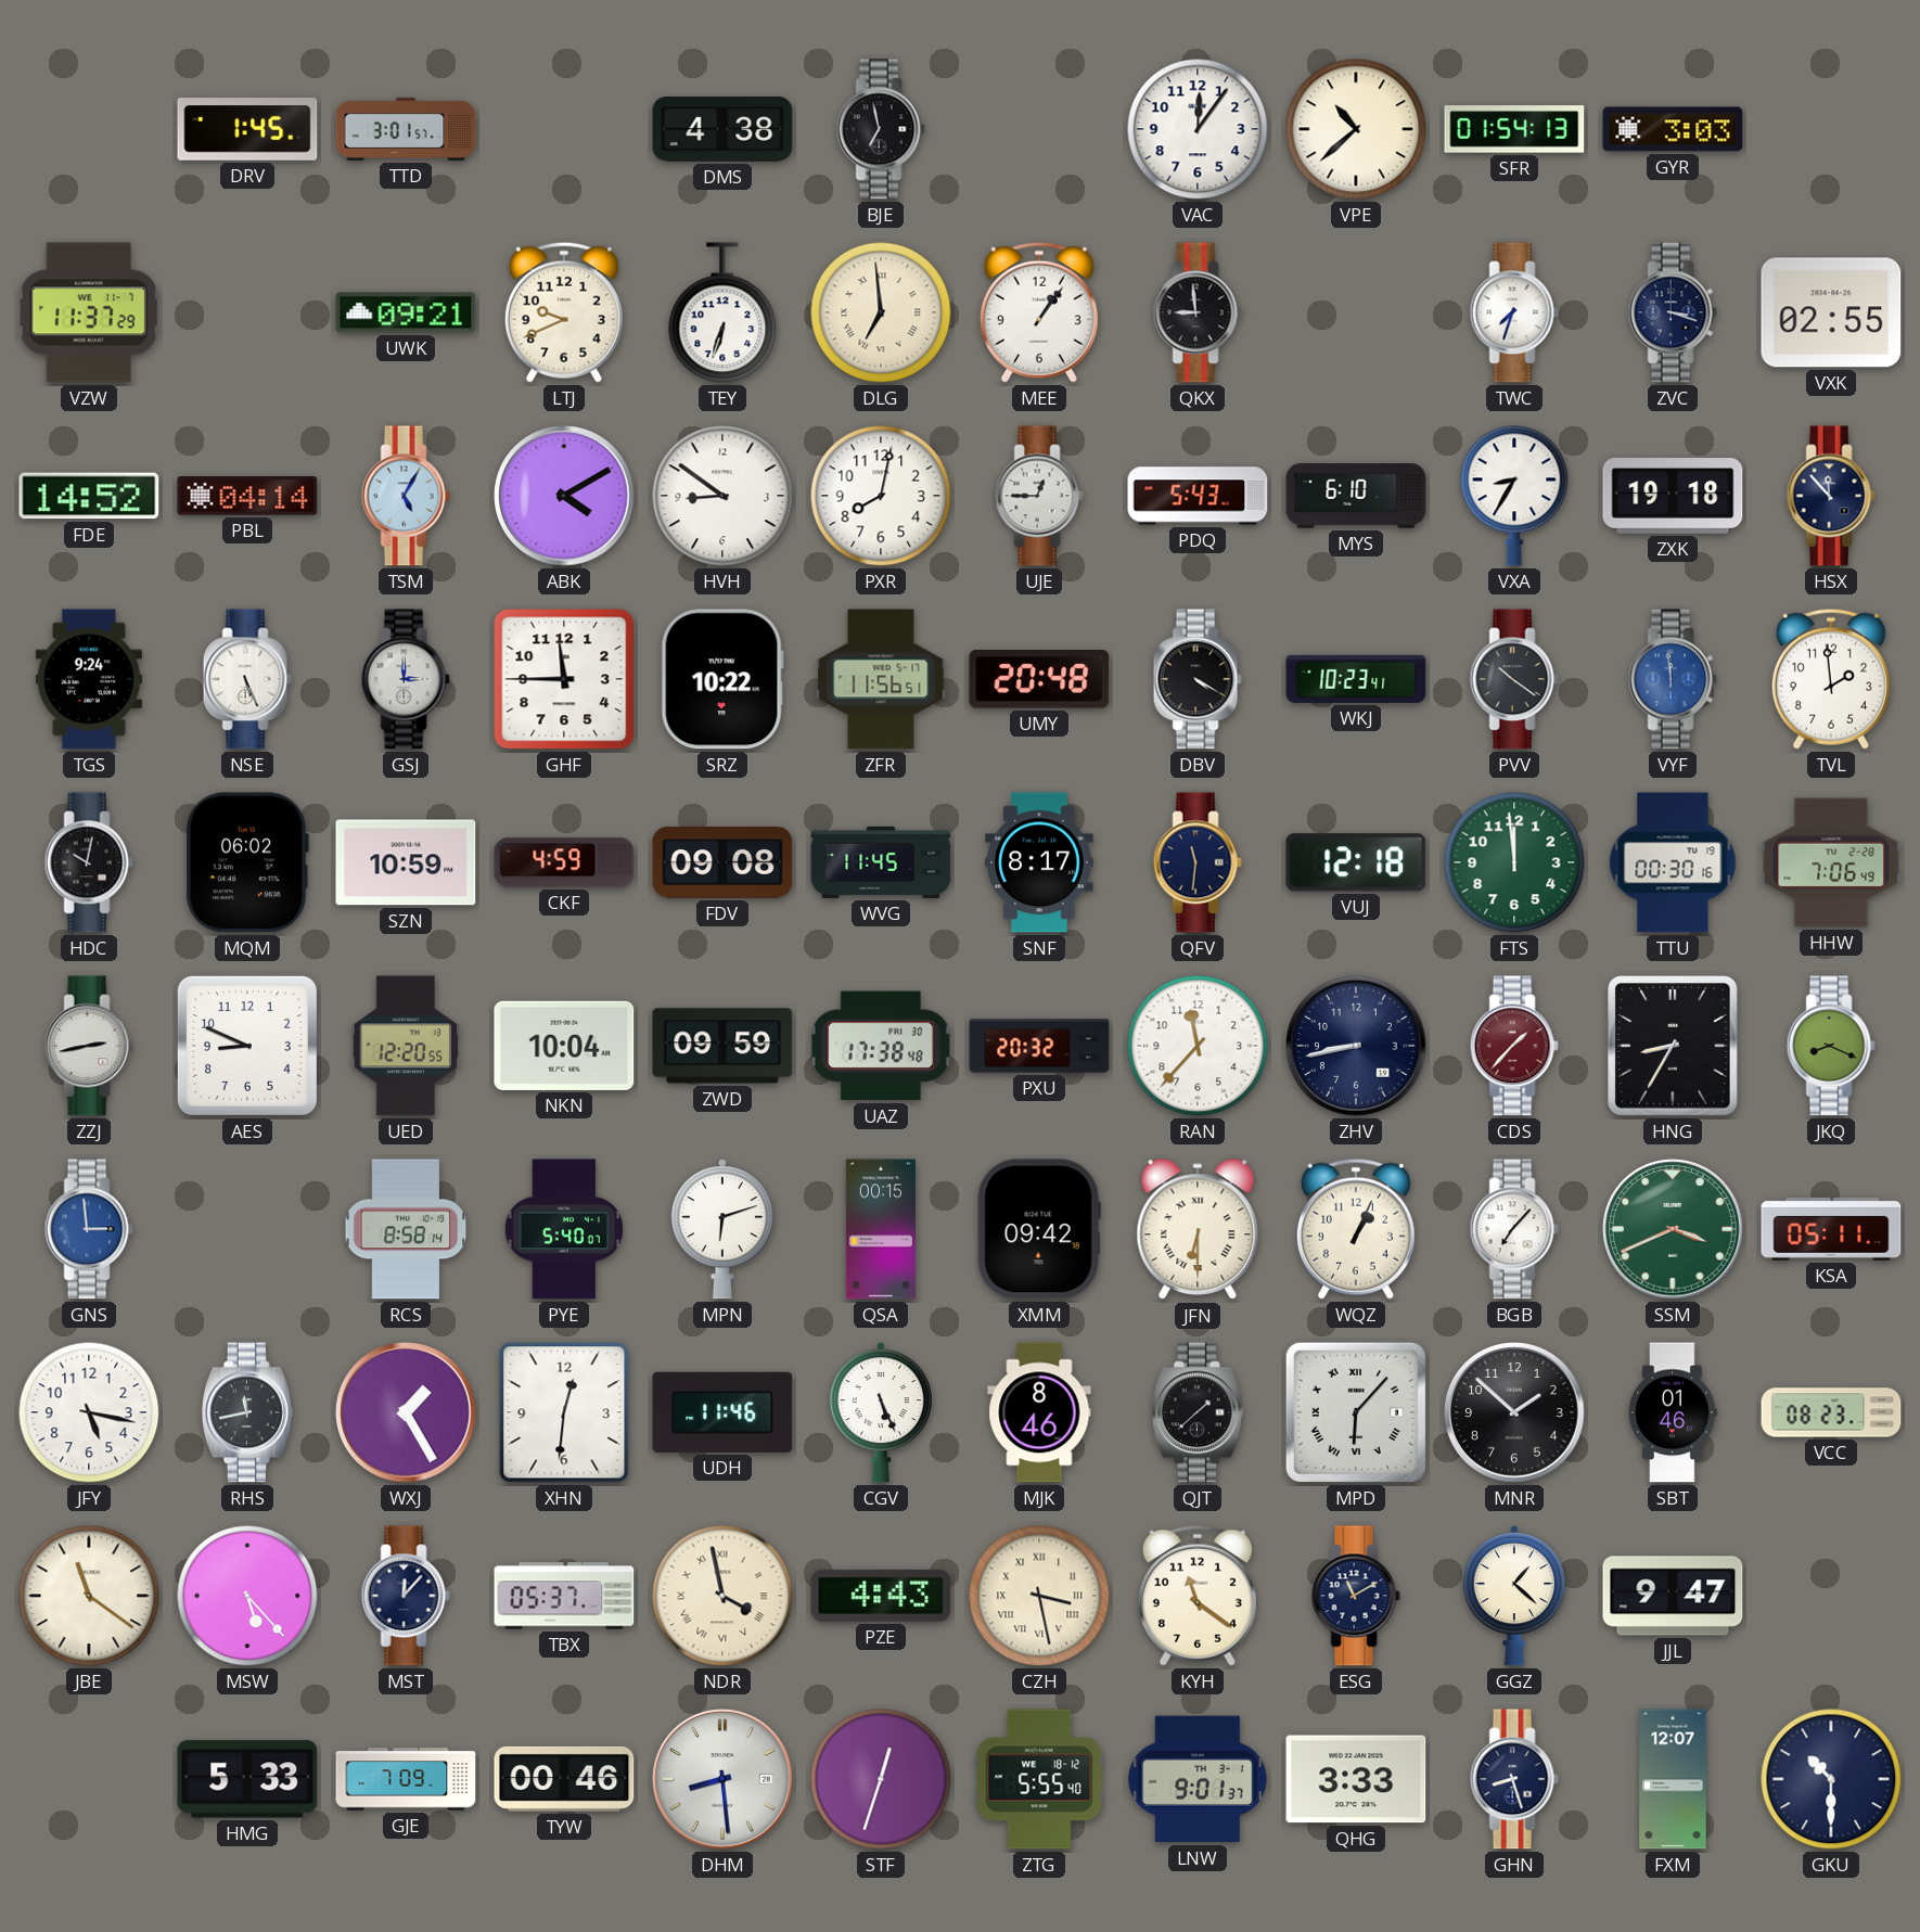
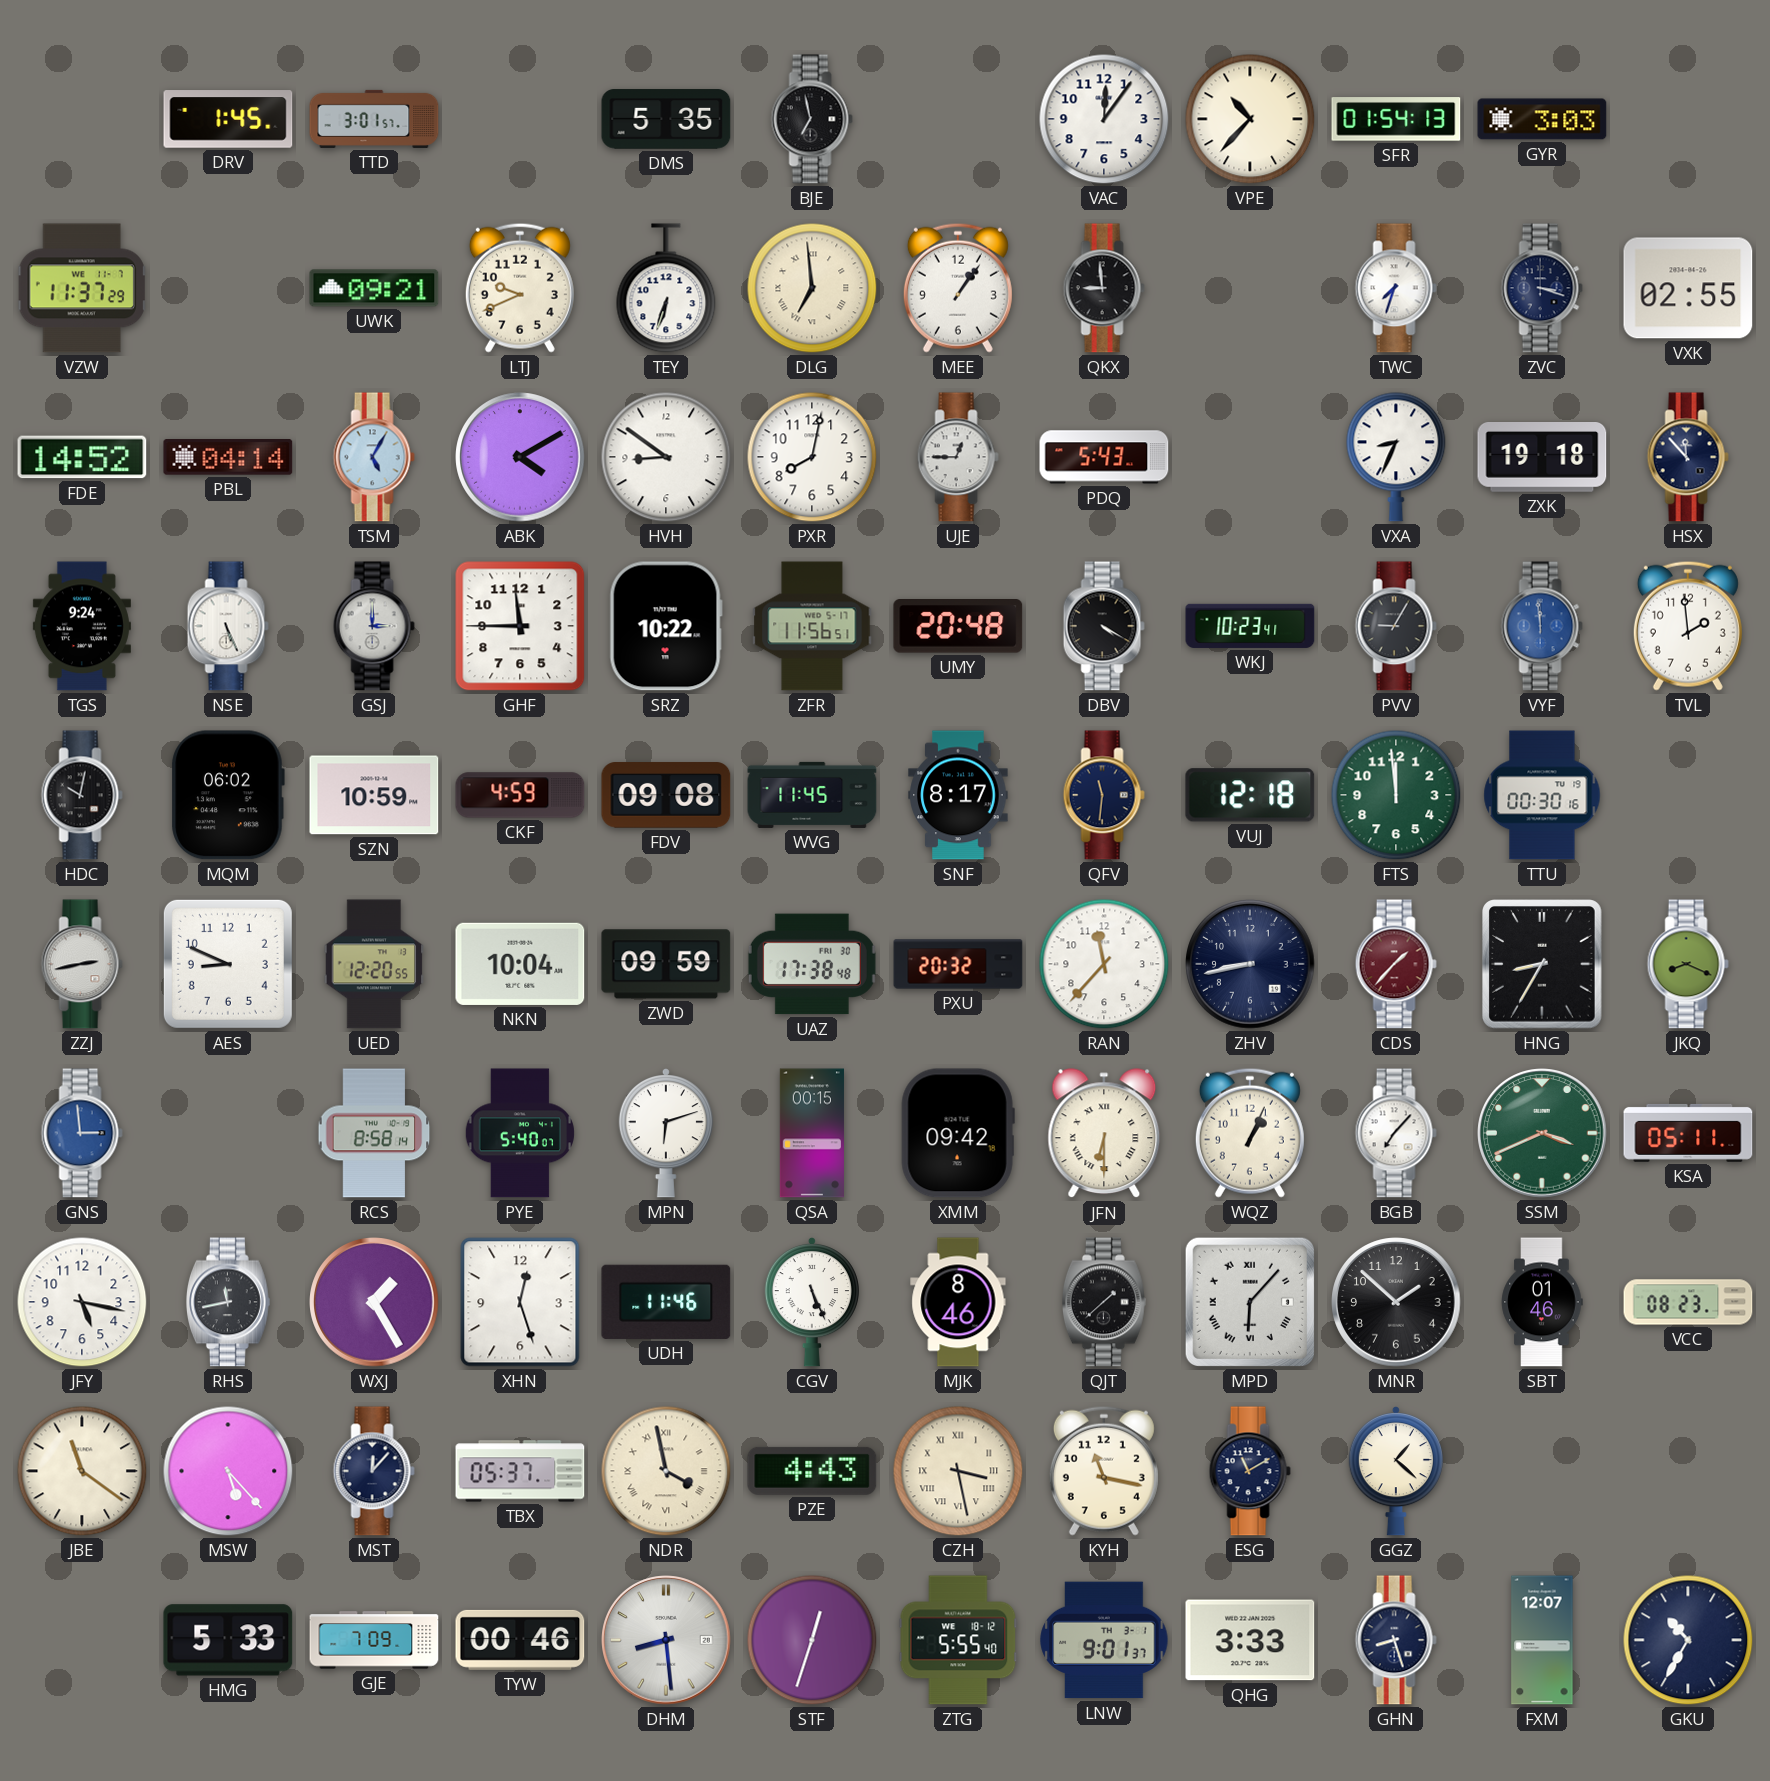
DMS: 4:38 -> 5:35
VPE: 10:38 -> 10:37
MYS: 6:10 -> none
VXA: 8:35 -> 8:34
PVV: 10:21 -> 9:05
HHW: 7:06 -> none
XHN: 12:31 -> 12:27
KYH: 11:21 -> 11:17
JJL: 9:47 -> none
GKU: 10:30 -> 10:35
